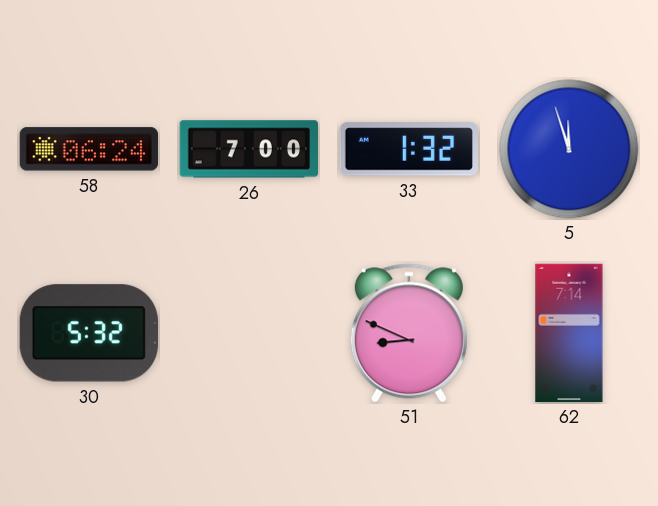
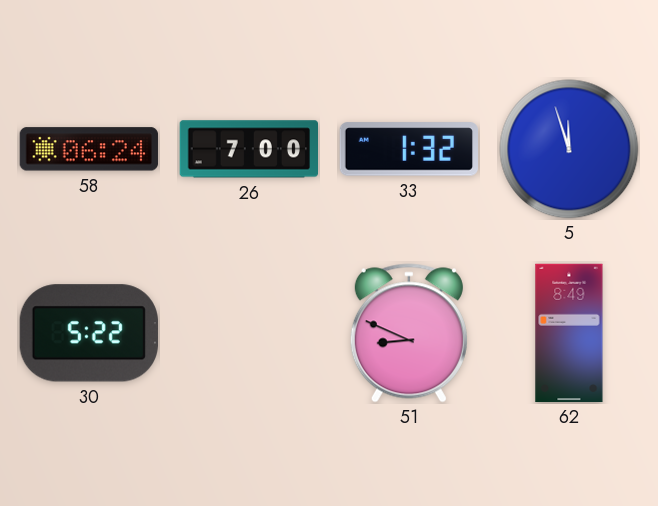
30: 5:32 -> 5:22
62: 7:14 -> 8:49
